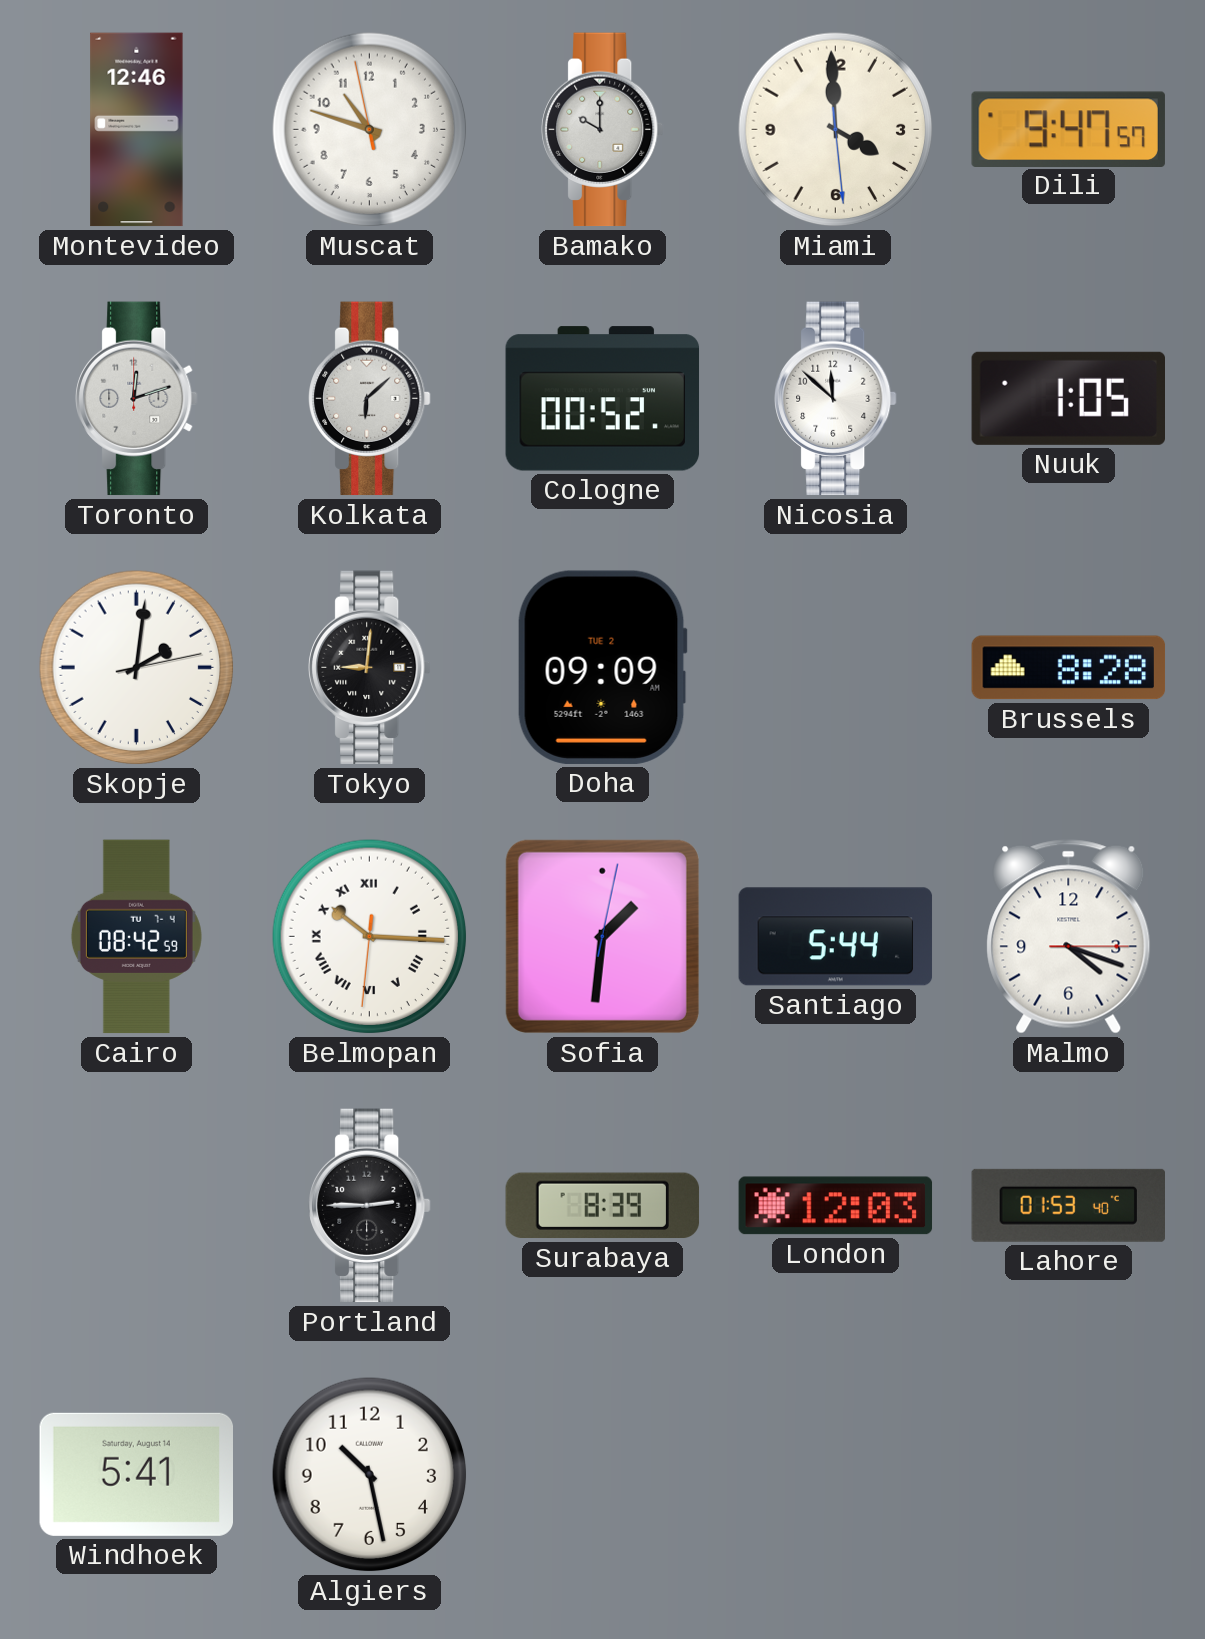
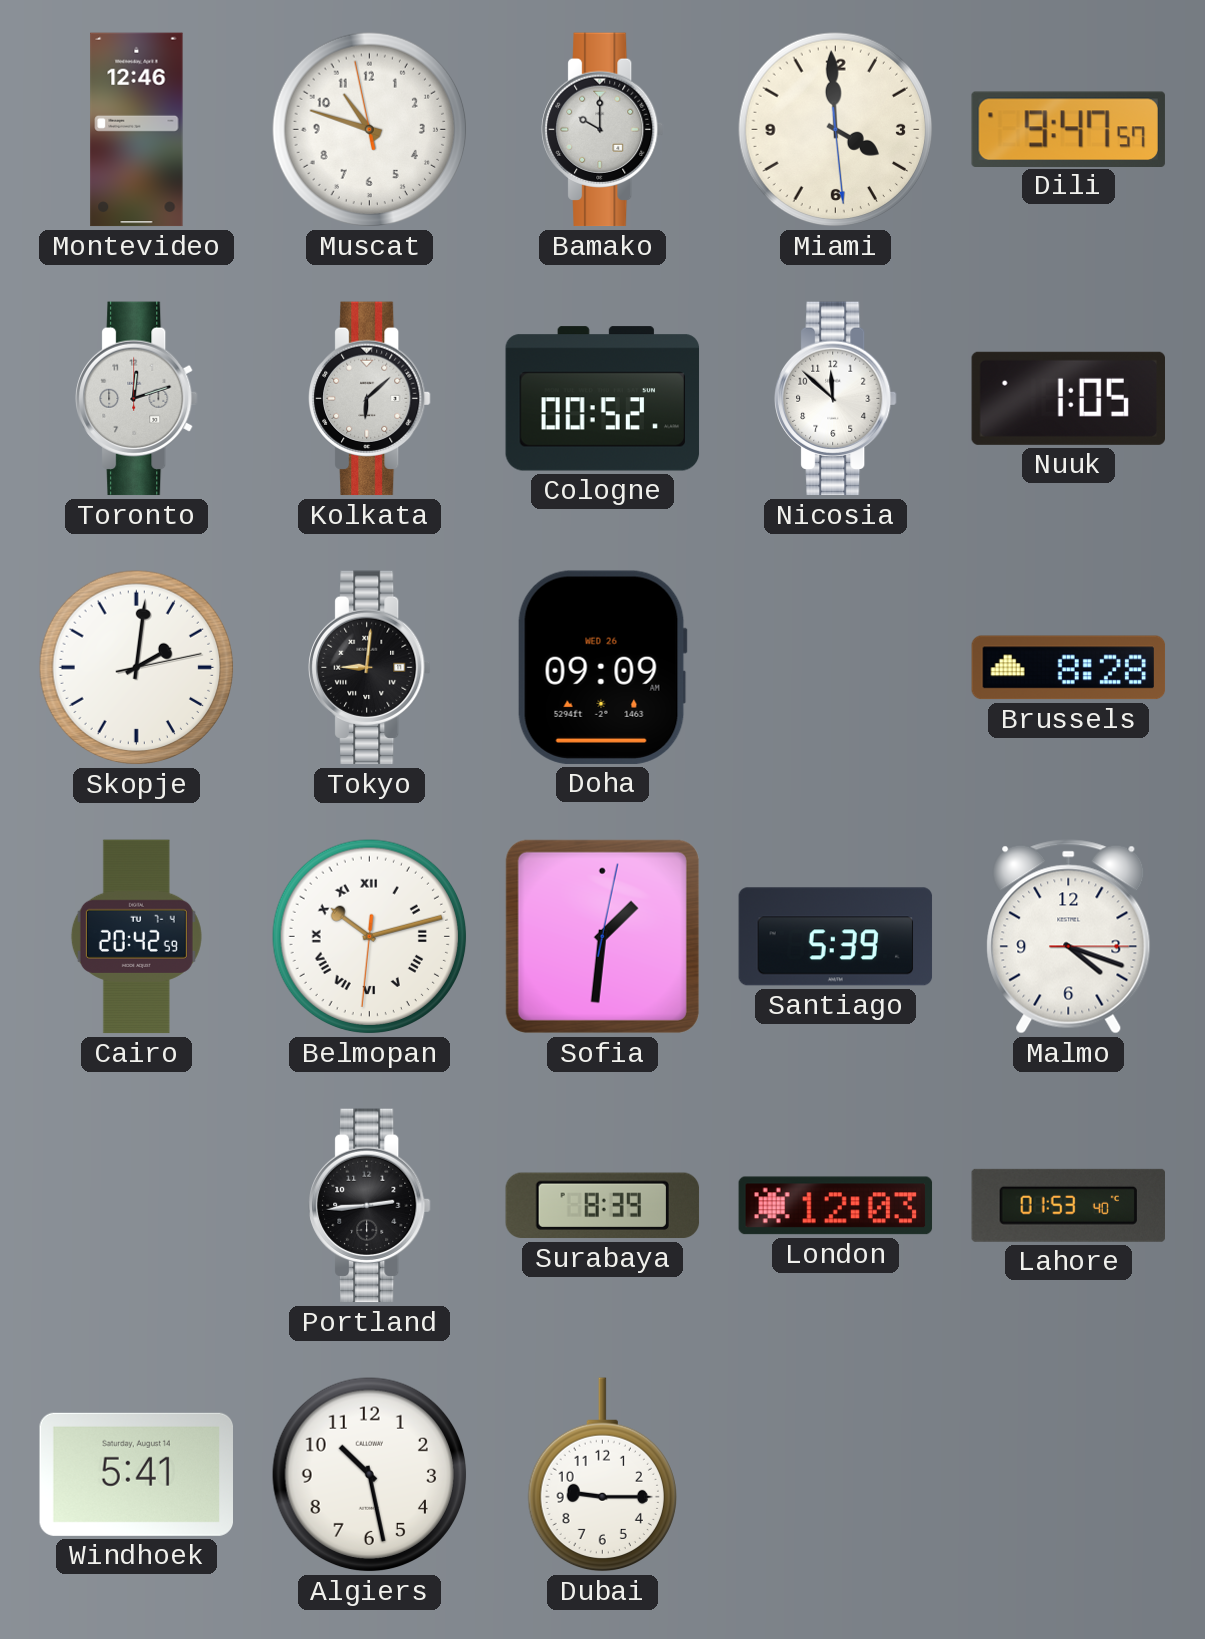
Doha date: TUE 2 -> WED 26
Cairo: 08:42 -> 20:42
Belmopan: 10:15 -> 10:12
Santiago: 5:44 -> 5:39
Portland: 2:45 -> 2:44
Dubai: none -> 9:15
